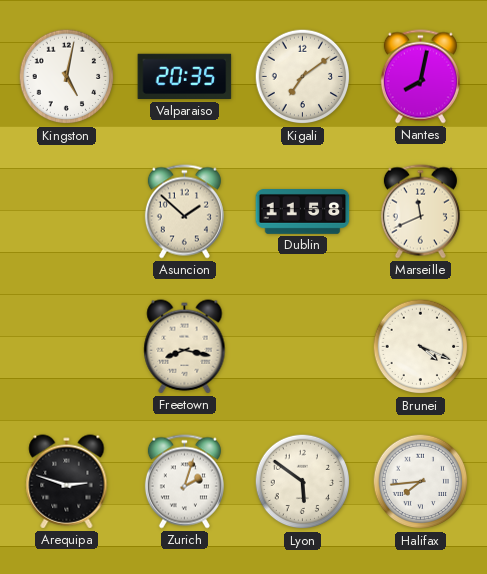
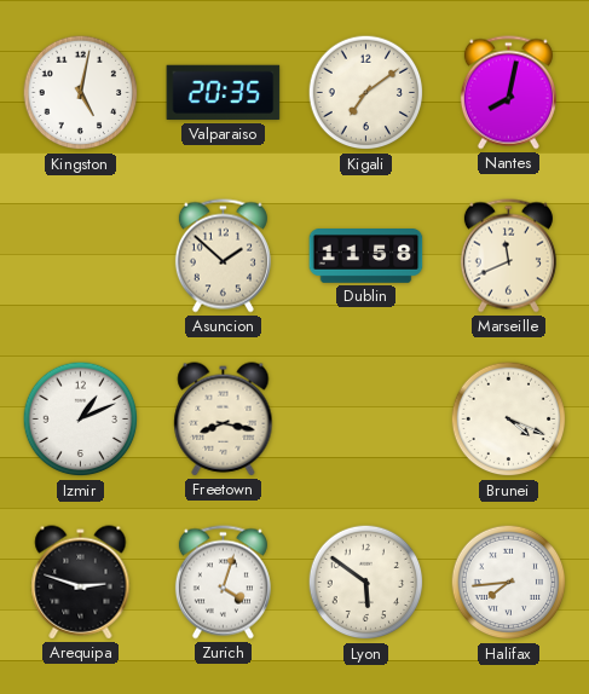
Izmir: none -> 1:11
Zurich: 2:03 -> 4:03
